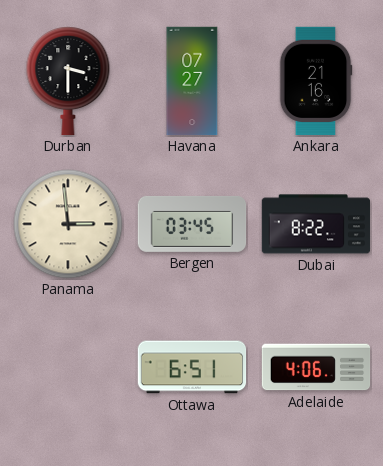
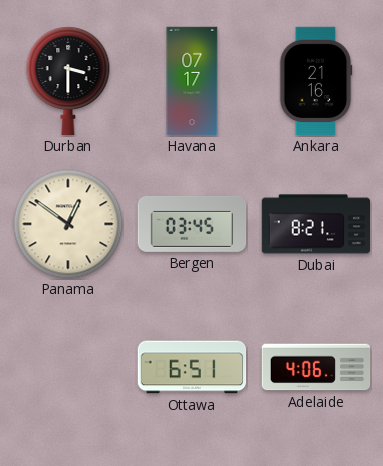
Havana: 07:27 -> 07:17
Panama: 2:59 -> 12:51
Dubai: 8:22 -> 8:21
